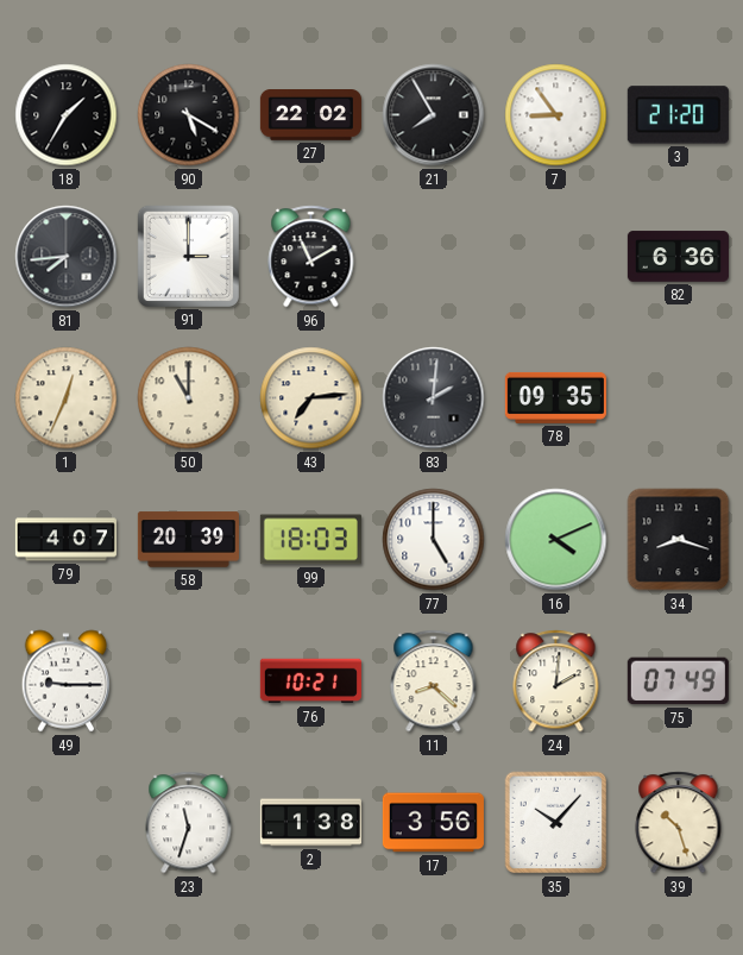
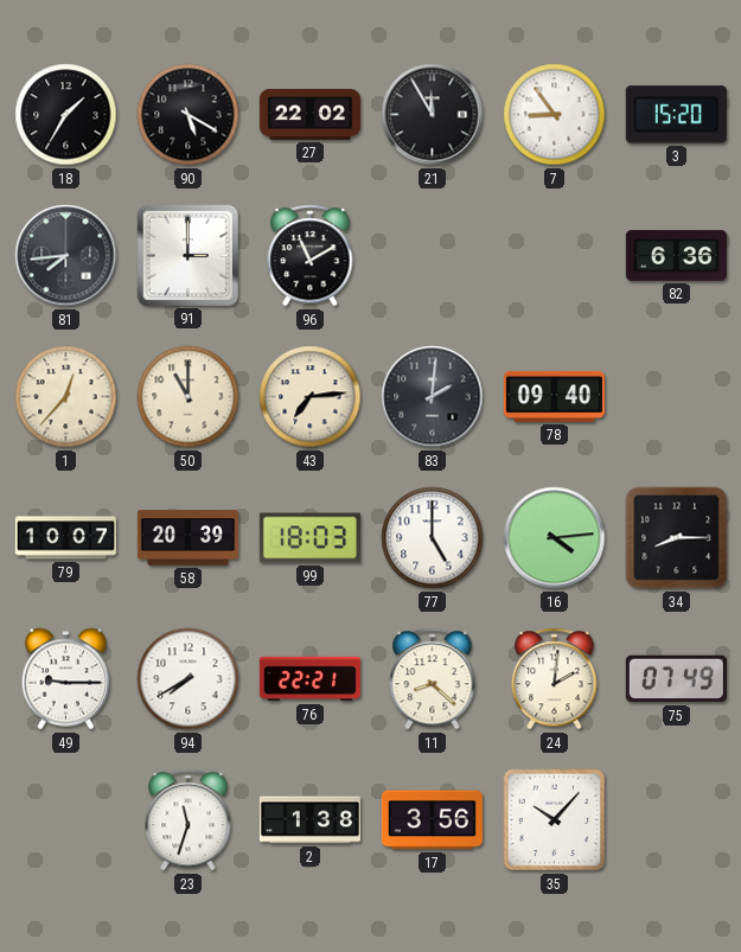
21: 7:55 -> 11:55
3: 21:20 -> 15:20
1: 12:34 -> 12:37
78: 09:35 -> 09:40
79: 4:07 -> 10:07
16: 4:11 -> 4:14
34: 8:18 -> 8:15
94: none -> 7:40
76: 10:21 -> 22:21
39: 10:27 -> none
